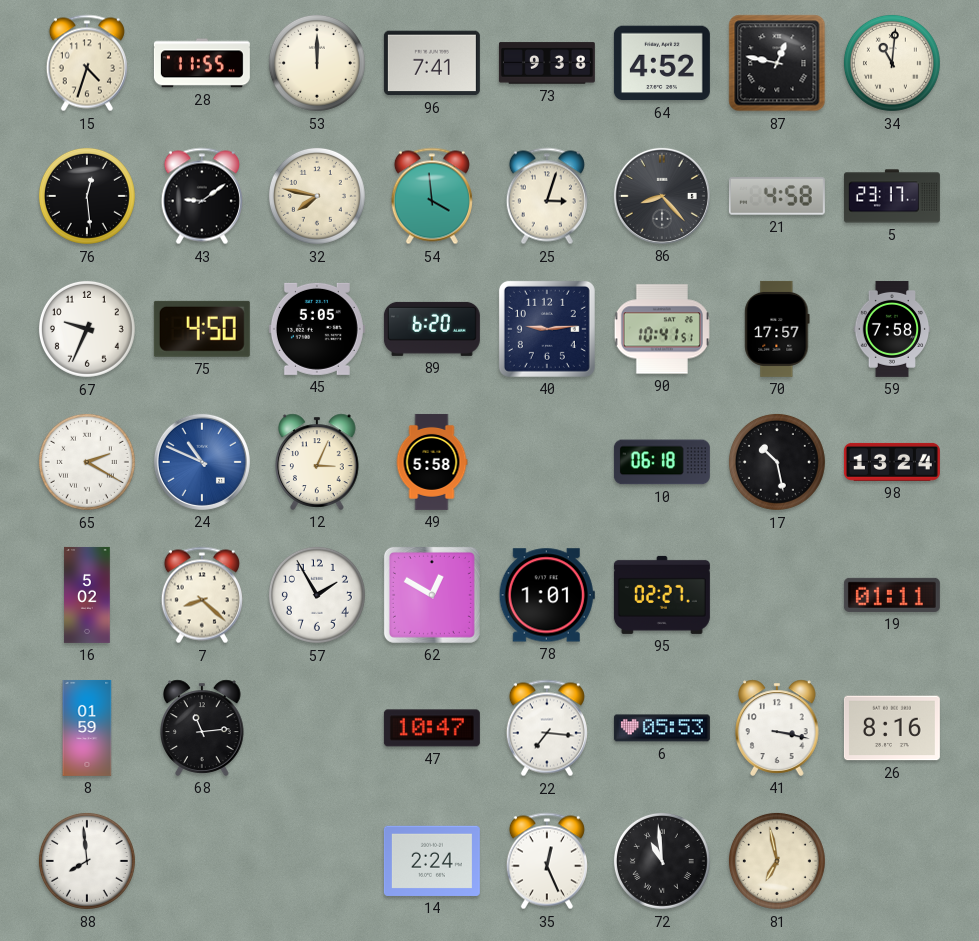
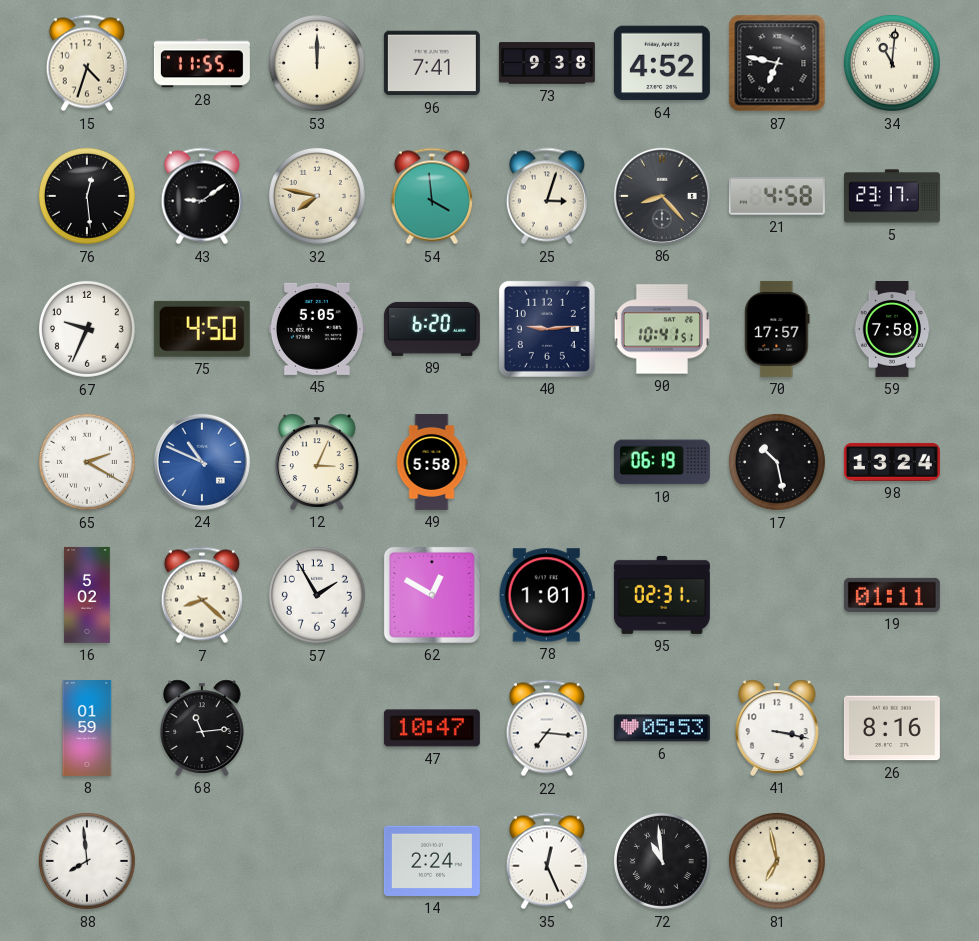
87: 12:47 -> 6:47
10: 06:18 -> 06:19
95: 02:27 -> 02:31
